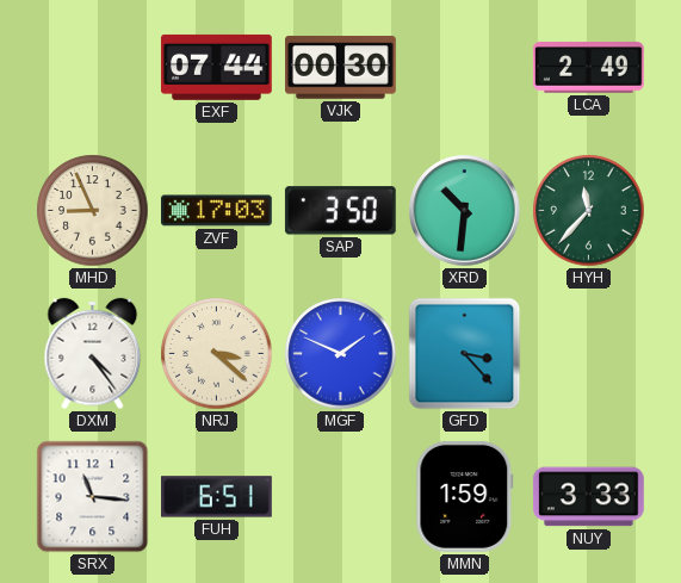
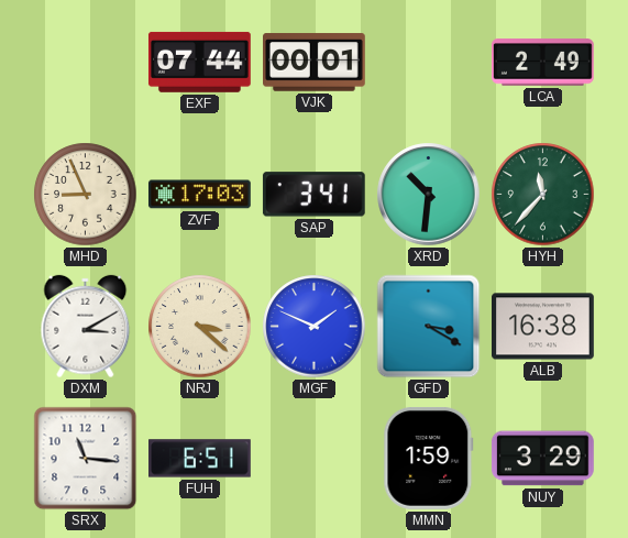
VJK: 00:30 -> 00:01
SAP: 3:50 -> 3:41
DXM: 4:24 -> 3:10
GFD: 3:23 -> 3:20
ALB: none -> 16:38
NUY: 3:33 -> 3:29
